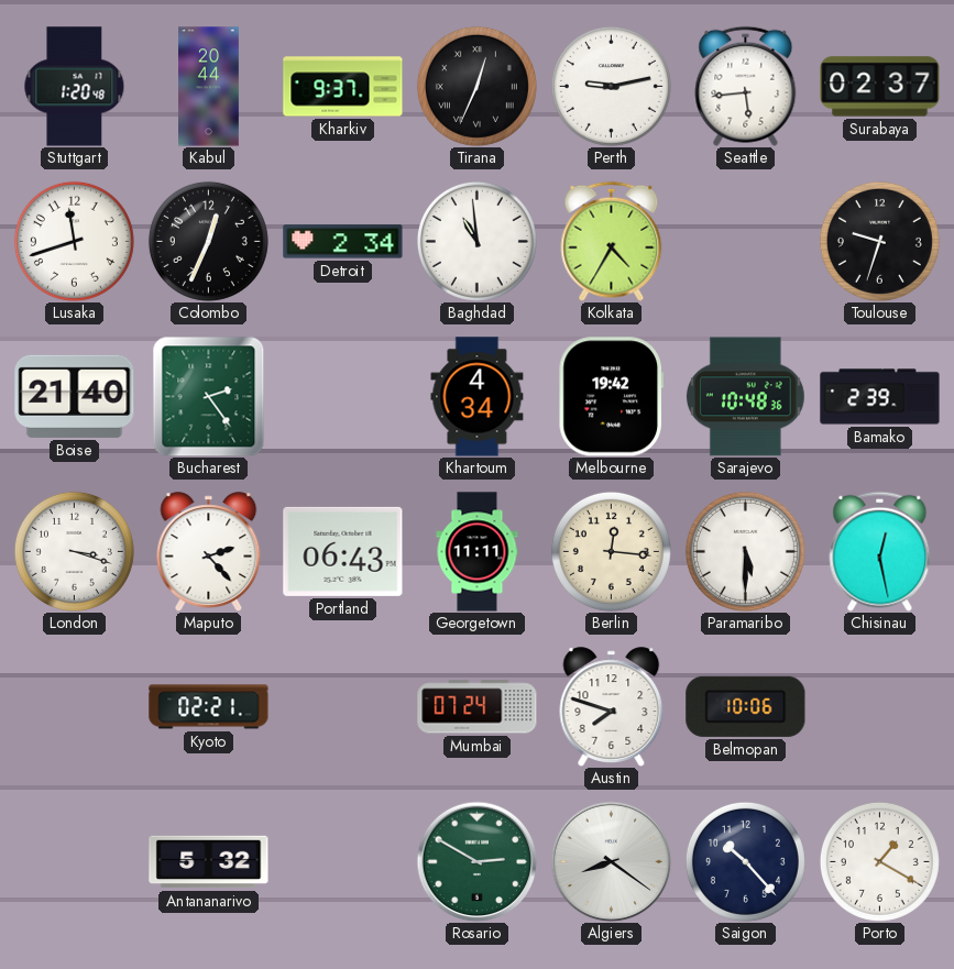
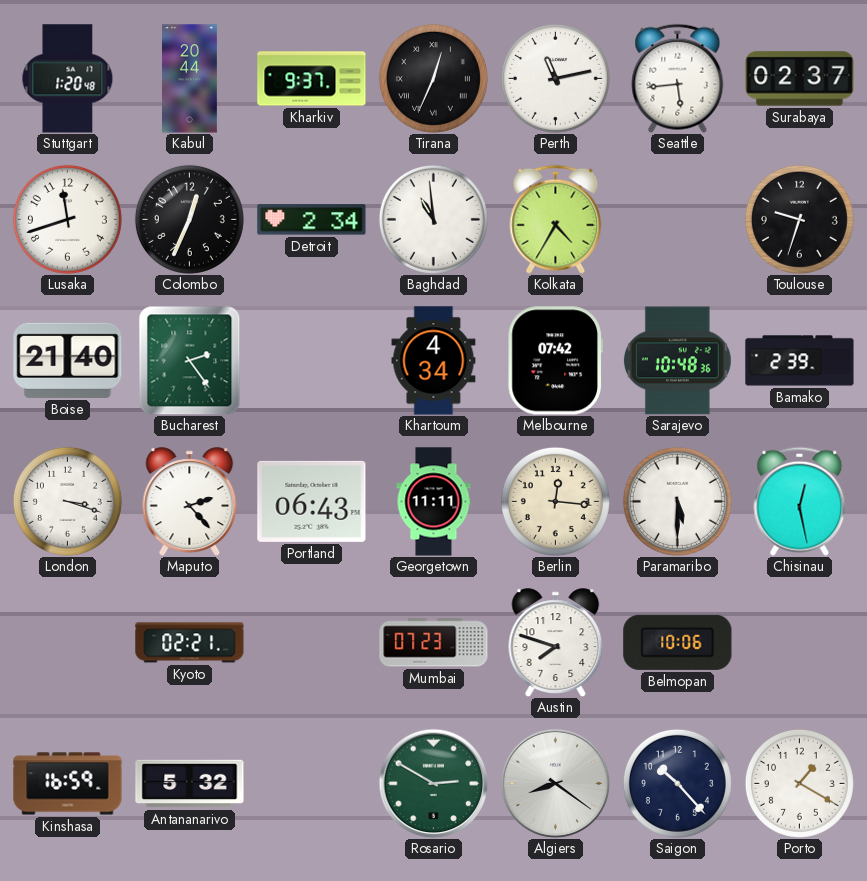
Perth: 9:13 -> 11:13
Melbourne: 19:42 -> 07:42
Mumbai: 07:24 -> 07:23
Kinshasa: none -> 16:59
